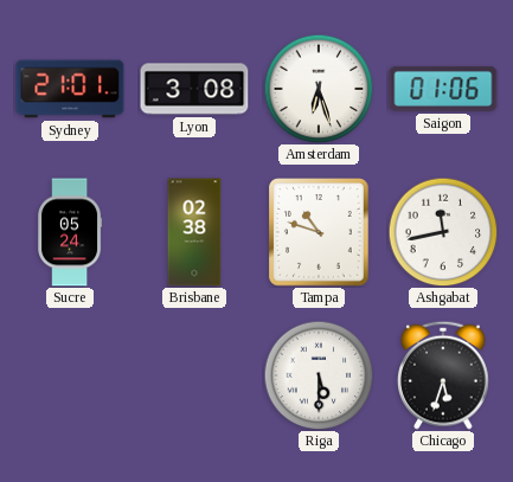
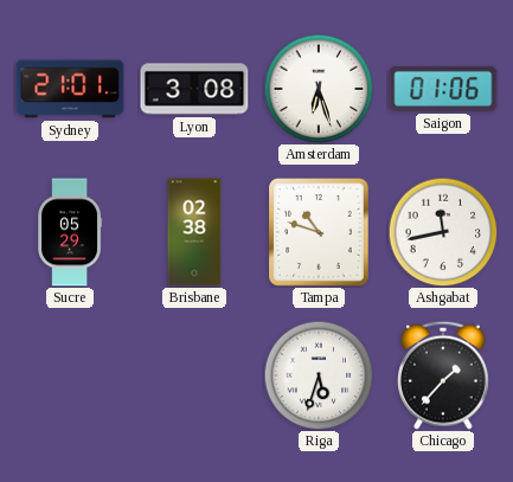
Sucre: 05:24 -> 05:29
Riga: 5:30 -> 5:33
Chicago: 5:33 -> 1:37
